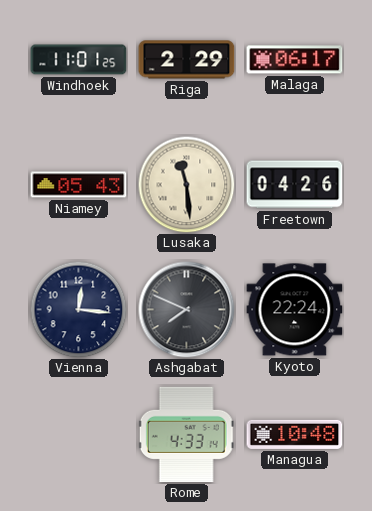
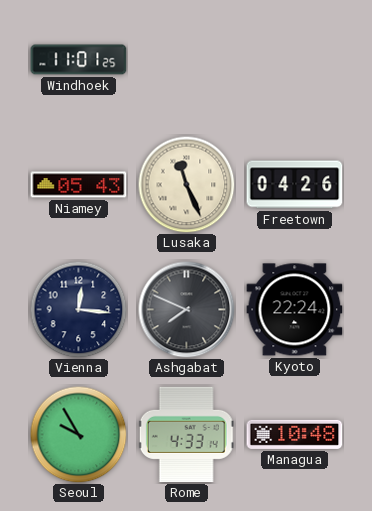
Riga: 2:29 -> none
Malaga: 06:17 -> none
Lusaka: 11:29 -> 11:26
Seoul: none -> 9:55
